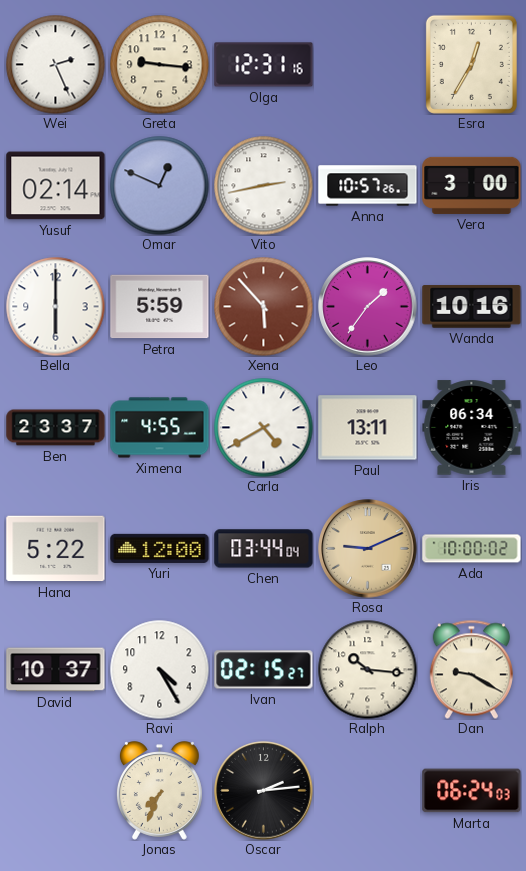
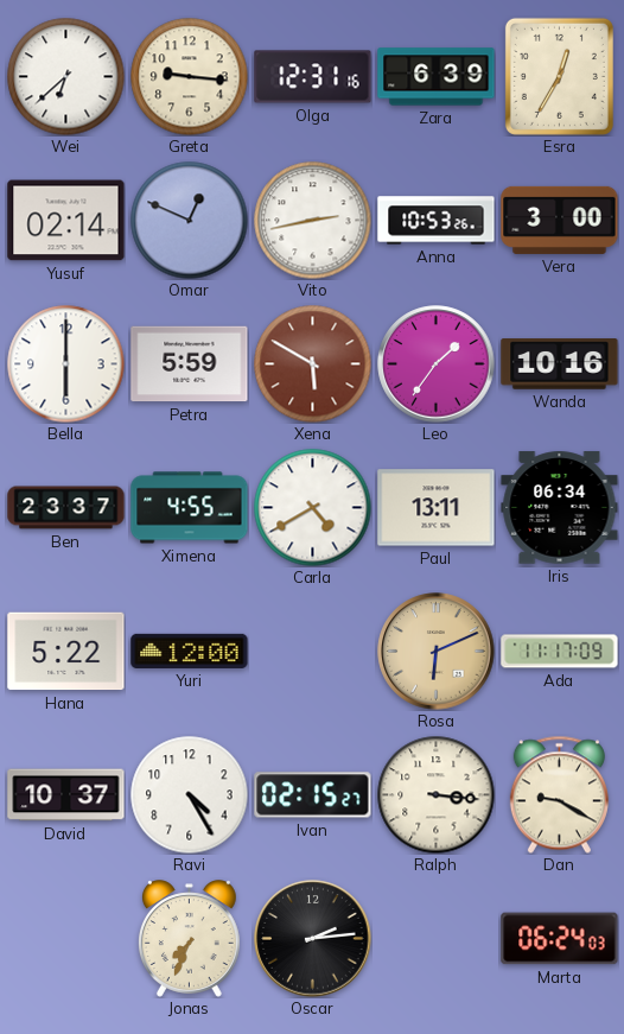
Wei: 2:26 -> 6:38
Zara: none -> 6:39
Anna: 10:57 -> 10:53
Xena: 5:53 -> 5:50
Chen: 03:44 -> none
Rosa: 9:11 -> 6:11
Ada: 10:00 -> 11:17
Ralph: 10:16 -> 3:16
